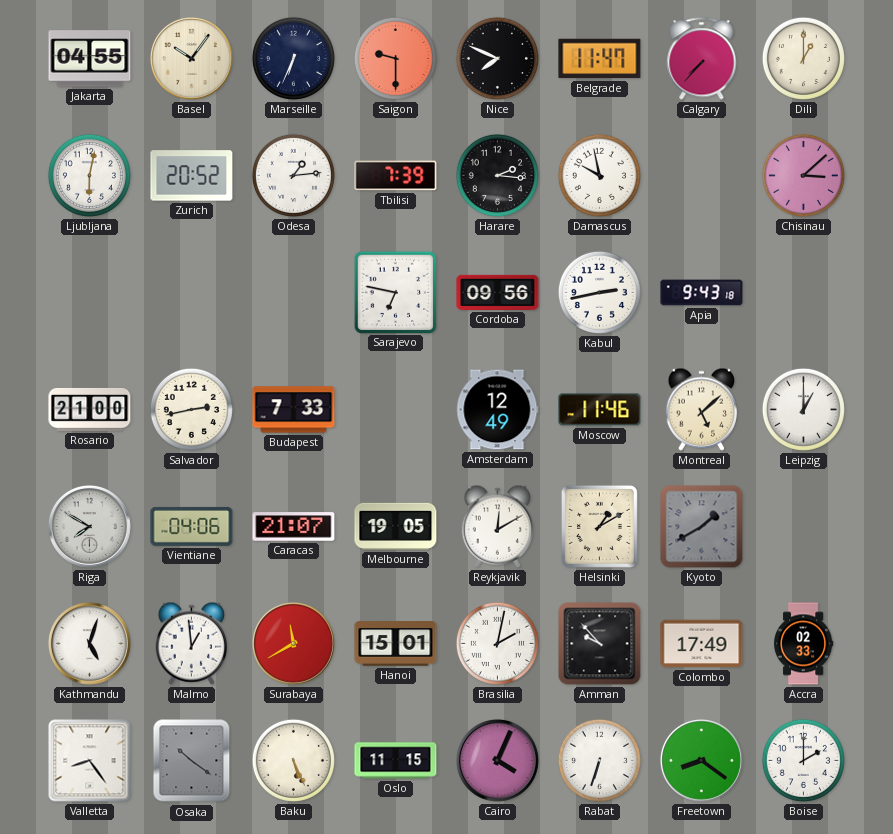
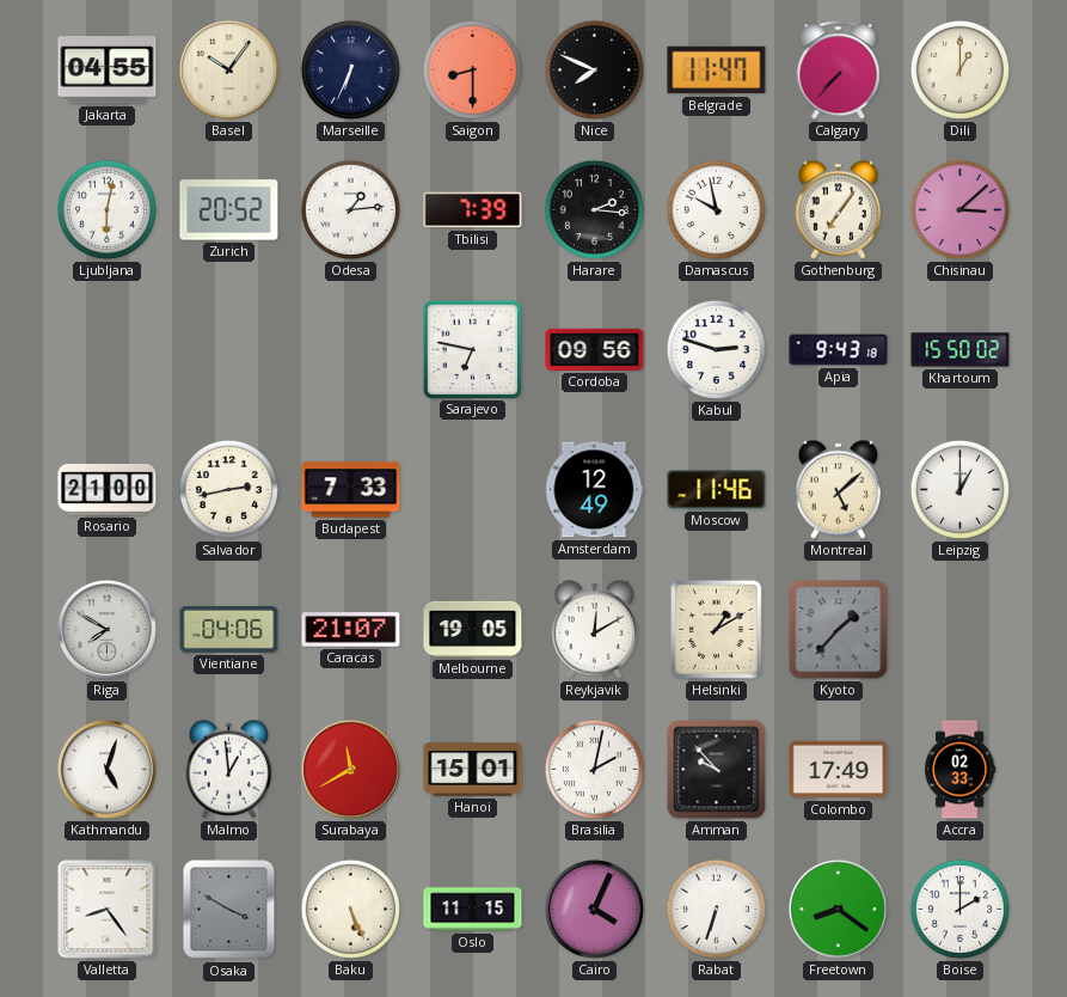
Saigon: 9:30 -> 8:30
Gothenburg: none -> 7:06
Kabul: 2:43 -> 2:48
Khartoum: none -> 15:50
Kyoto: 1:40 -> 1:37
Osaka: 10:21 -> 3:50
